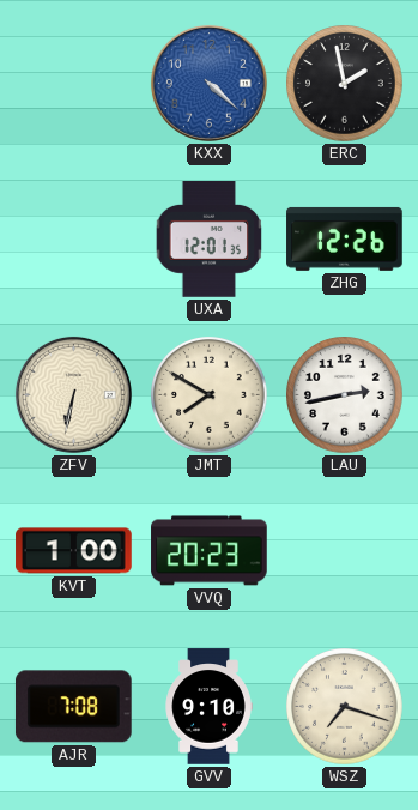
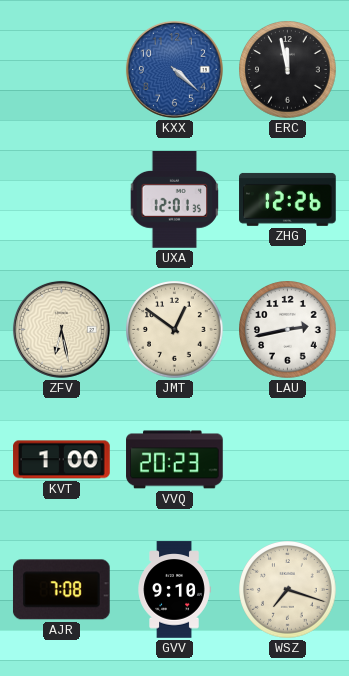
ERC: 1:58 -> 11:58
ZFV: 6:32 -> 6:28
JMT: 7:50 -> 12:51
